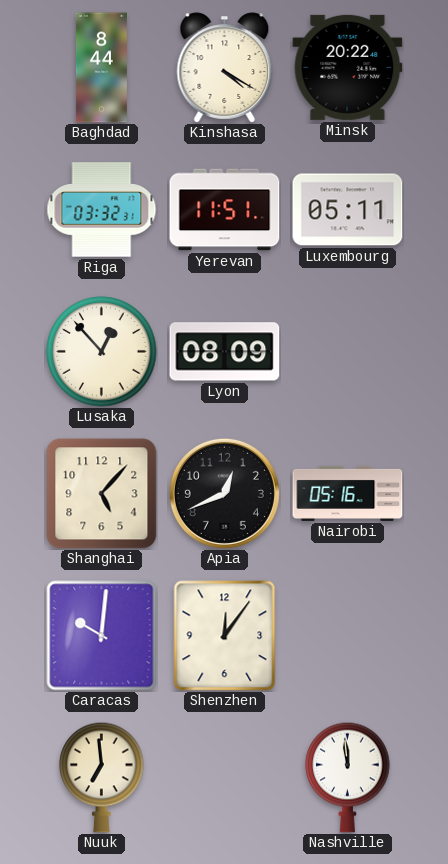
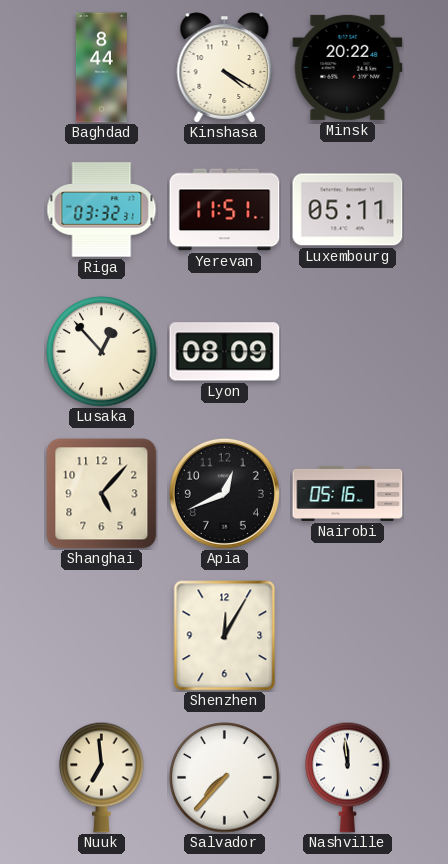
Caracas: 10:01 -> none
Shenzhen: 12:06 -> 12:05
Salvador: none -> 7:37
